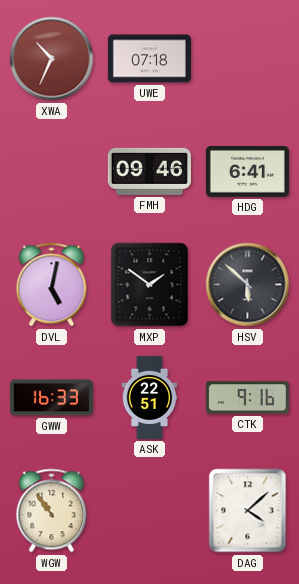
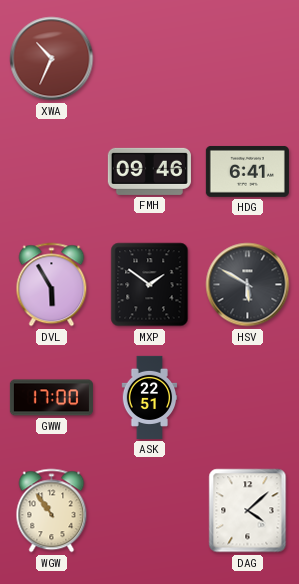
UWE: 07:18 -> none
DVL: 5:02 -> 5:55
HSV: 5:52 -> 5:50
GWW: 16:33 -> 17:00
CTK: 9:16 -> none
